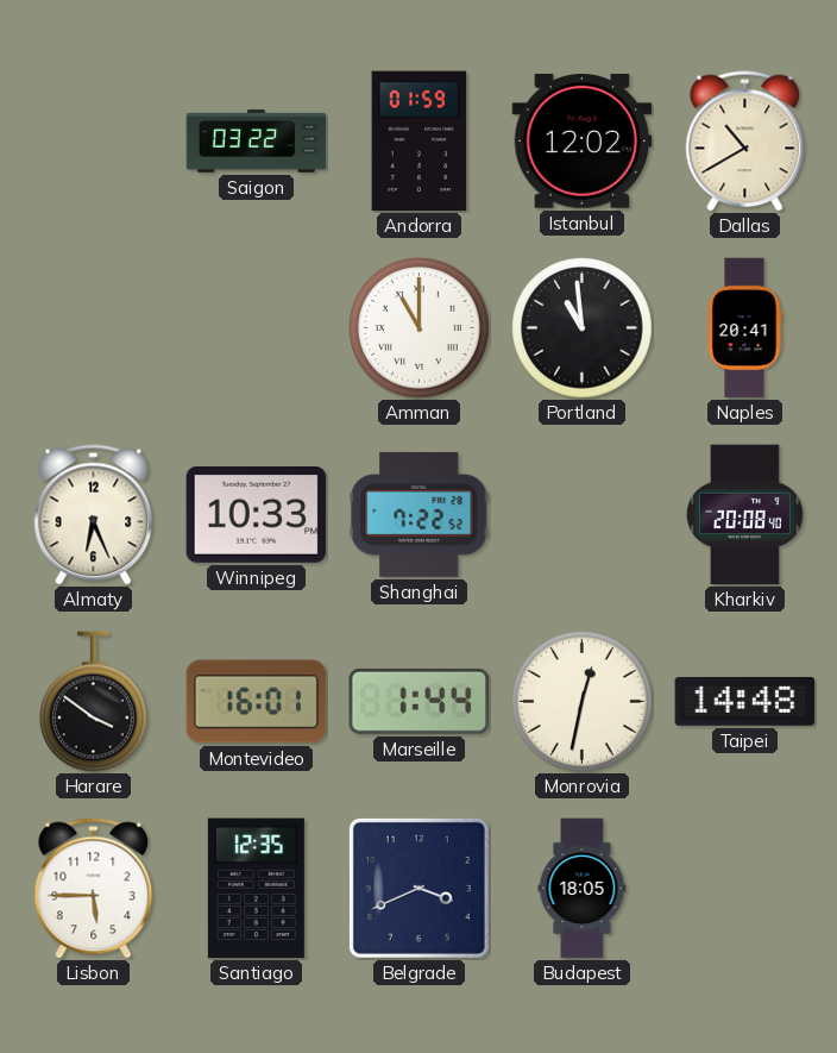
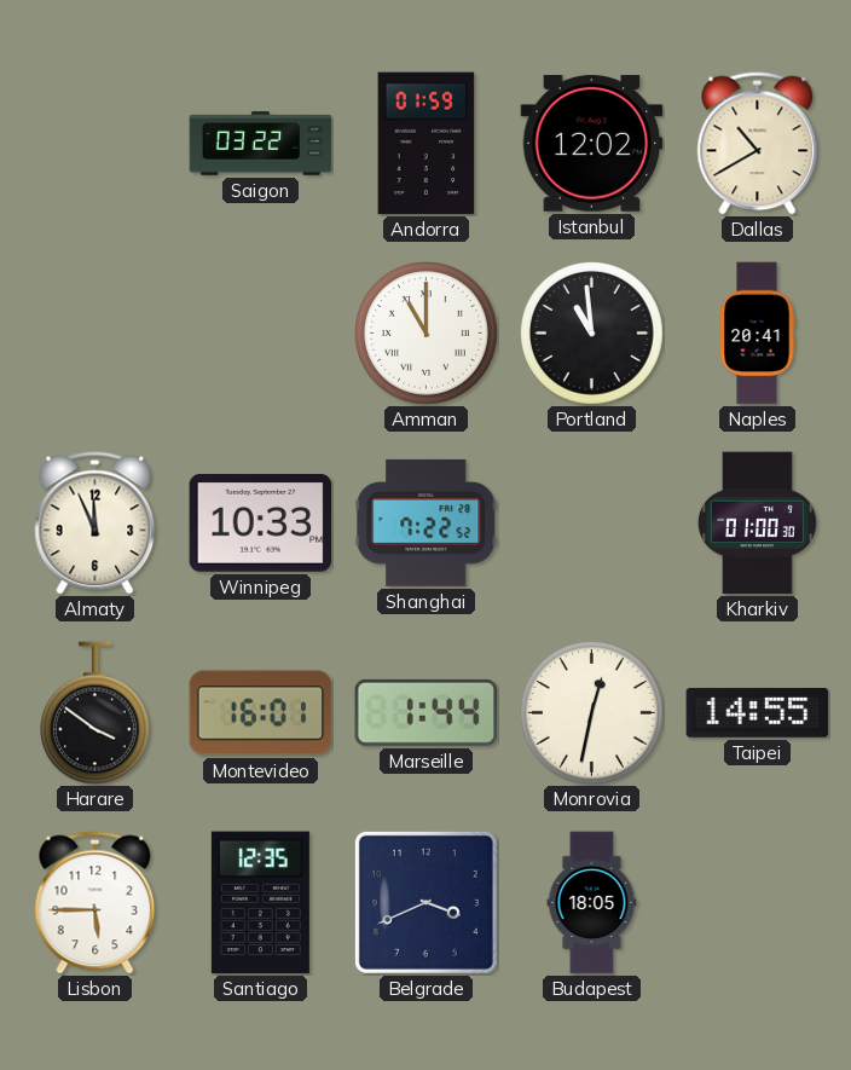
Almaty: 6:26 -> 11:56
Kharkiv: 20:08 -> 01:00
Taipei: 14:48 -> 14:55
